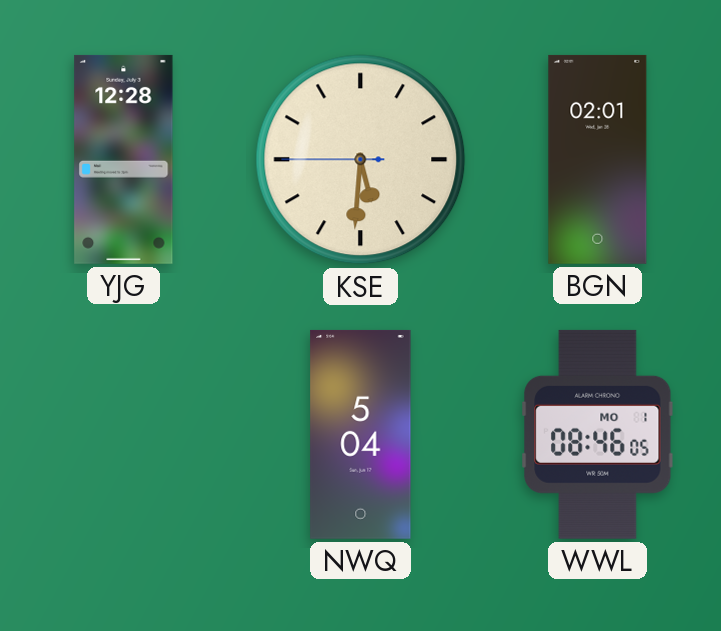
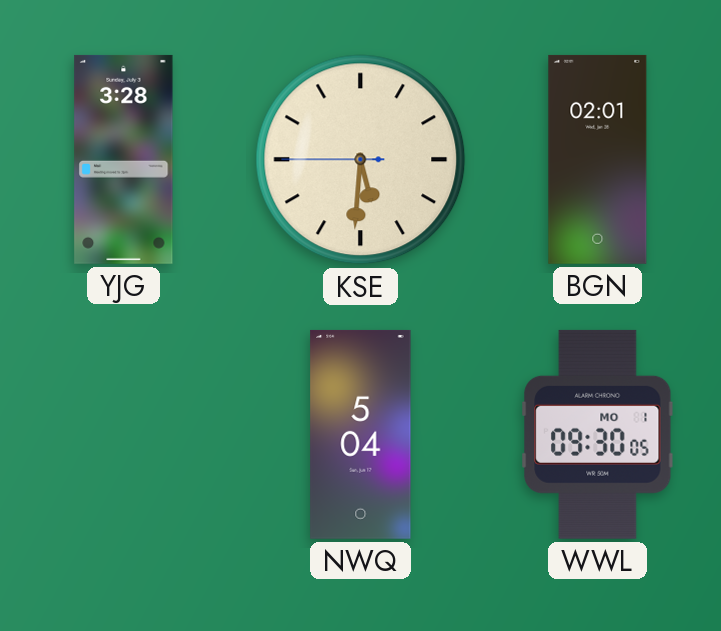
YJG: 12:28 -> 3:28
WWL: 08:46 -> 09:30
